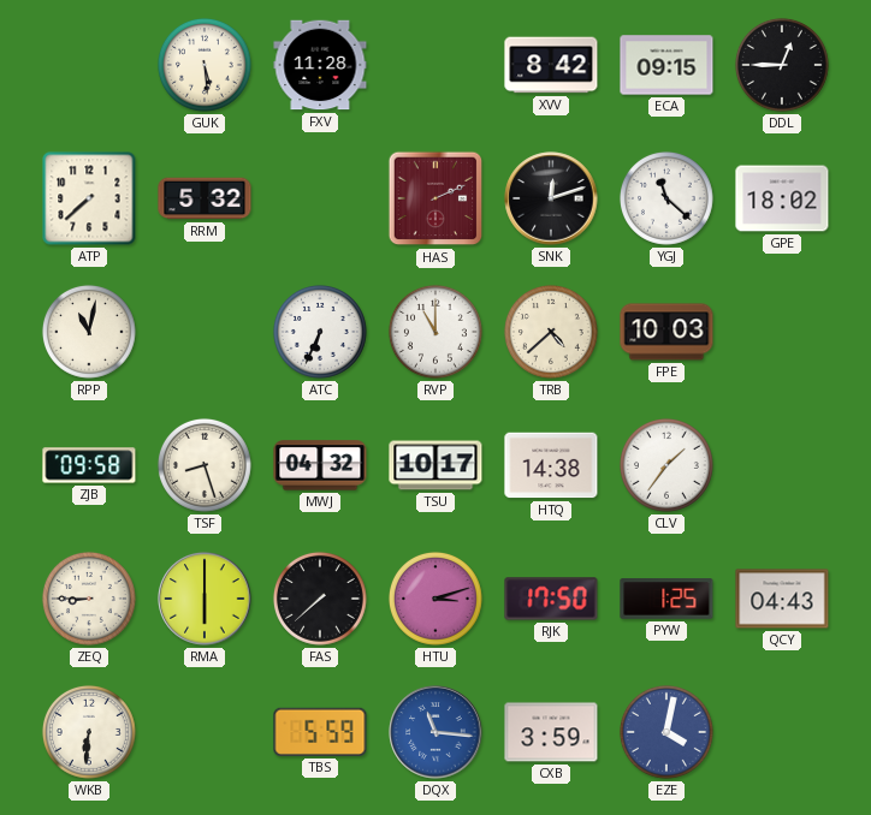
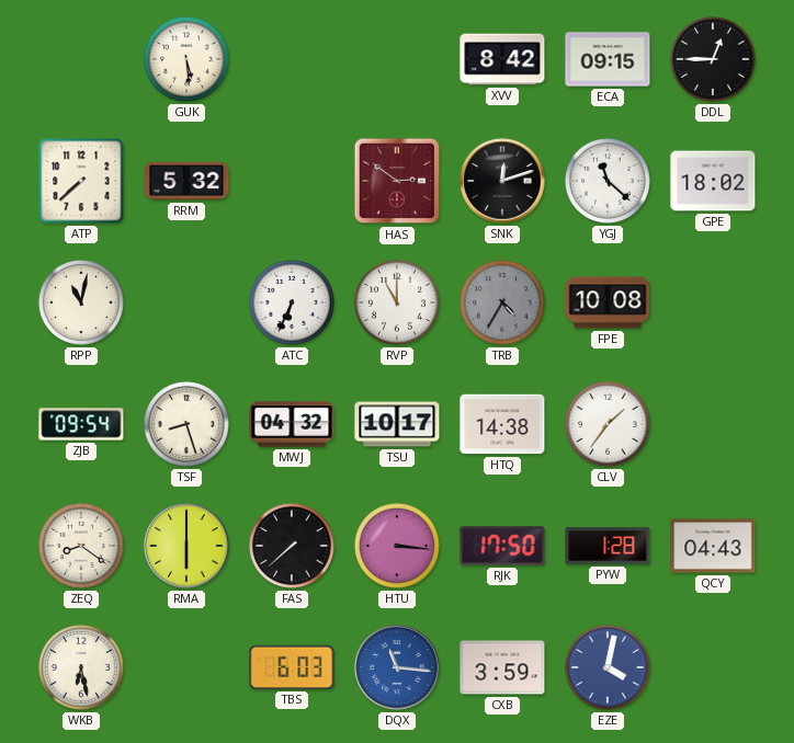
FXV: 11:28 -> none
HAS: 2:11 -> 2:51
TRB: 4:38 -> 4:35
TRB dial: cream -> grey
FPE: 10:03 -> 10:08
ZJB: 09:58 -> 09:54
ZEQ: 8:45 -> 8:21
HTU: 3:12 -> 3:16
PYW: 1:25 -> 1:28
WKB: 6:31 -> 6:28
TBS: 5:59 -> 6:03
